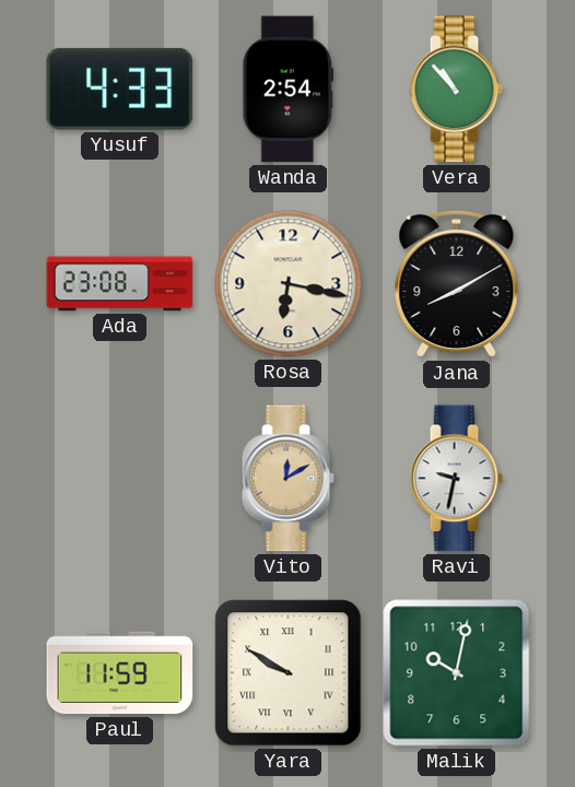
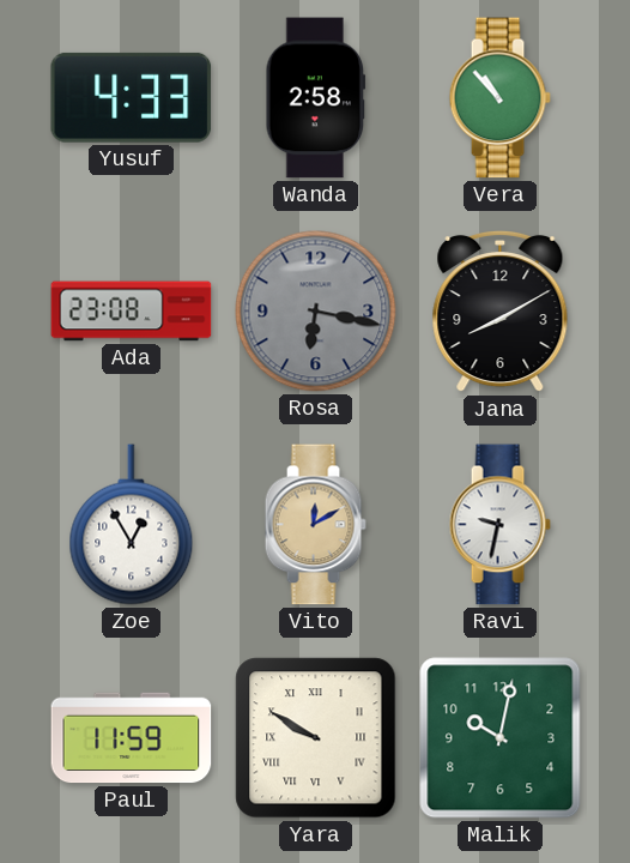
Wanda: 2:54 -> 2:58
Rosa dial: cream -> grey
Zoe: none -> 12:55
